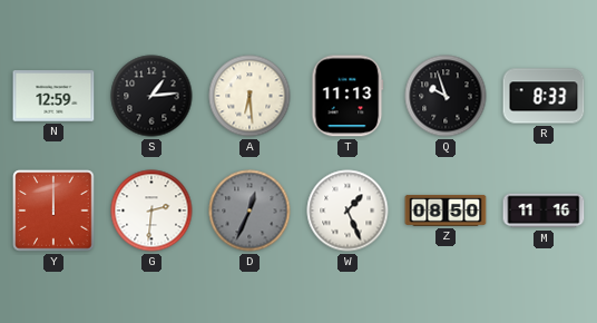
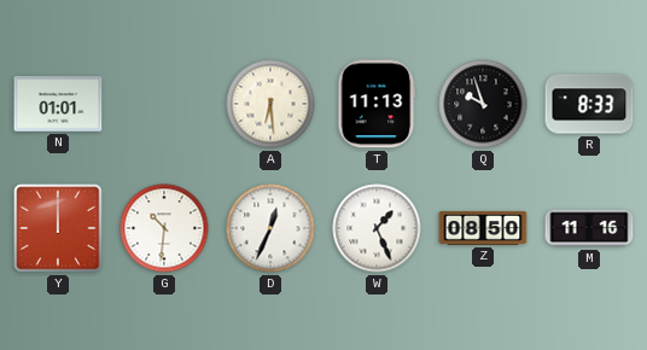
N: 12:59 -> 01:01
S: 1:14 -> none
G: 2:31 -> 10:31
D dial: grey -> white
